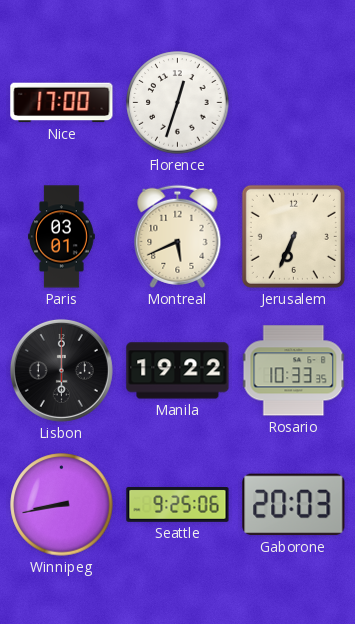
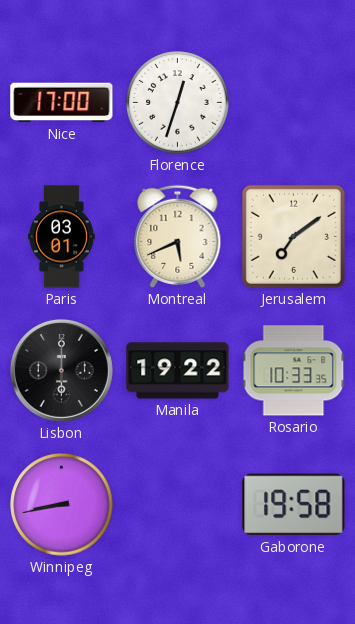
Jerusalem: 6:34 -> 7:09
Seattle: 9:25 -> none
Gaborone: 20:03 -> 19:58
